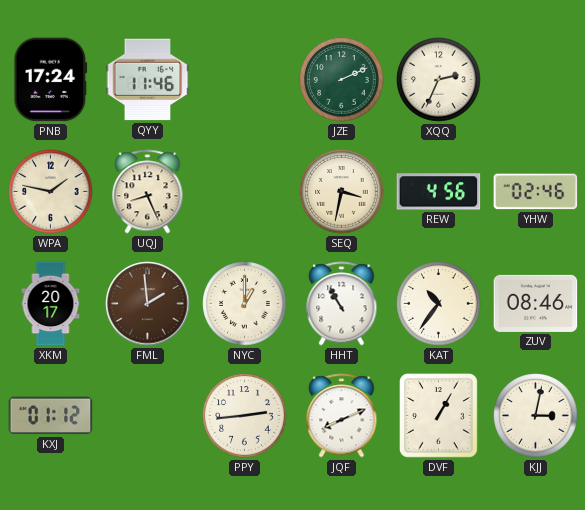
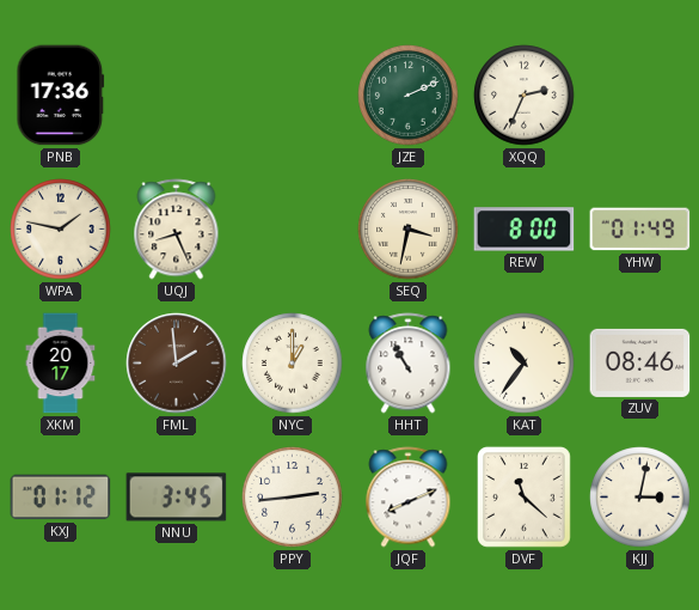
PNB: 17:24 -> 17:36
QYY: 11:46 -> none
REW: 4:56 -> 8:00
YHW: 02:46 -> 01:49
NNU: none -> 3:45
DVF: 1:05 -> 11:22
